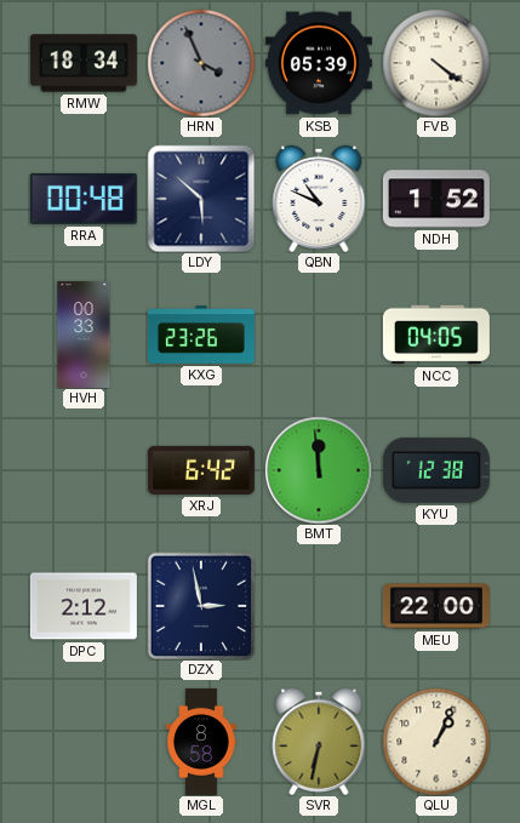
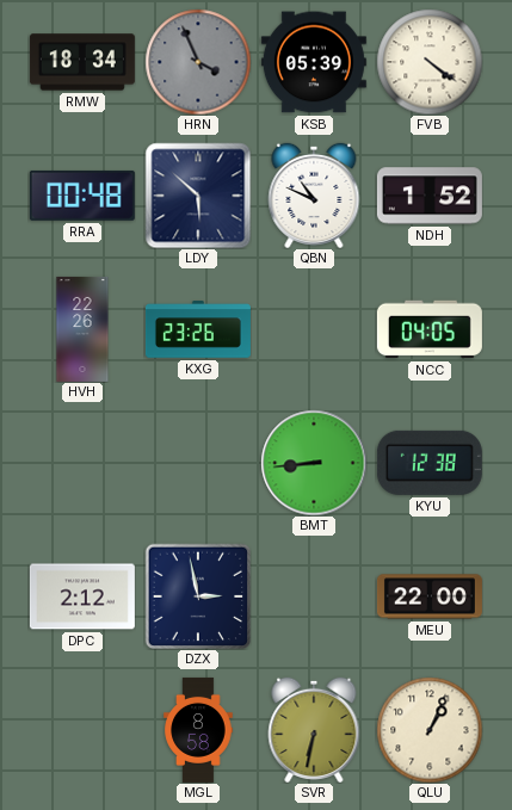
HVH: 00:33 -> 22:26
XRJ: 6:42 -> none
BMT: 11:59 -> 8:44
